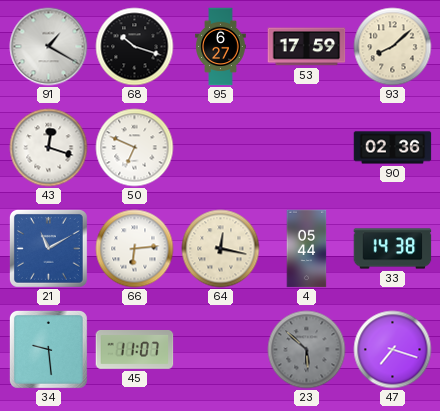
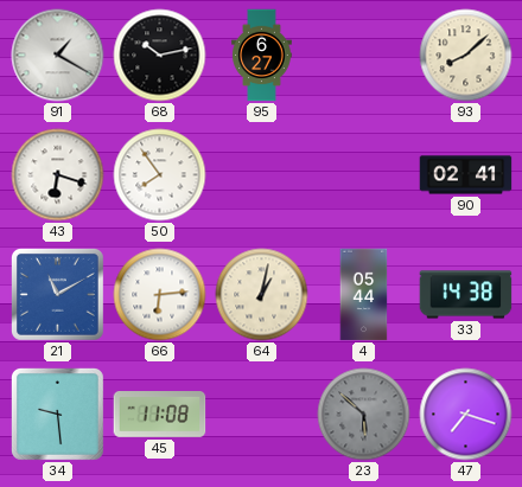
68: 10:18 -> 10:13
53: 17:59 -> none
43: 12:18 -> 6:18
50: 6:49 -> 7:54
90: 02:36 -> 02:41
64: 12:17 -> 1:02
45: 11:07 -> 11:08
